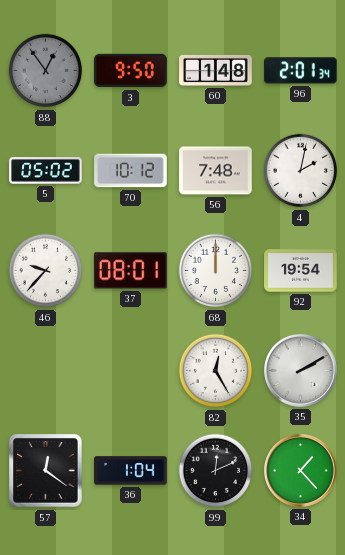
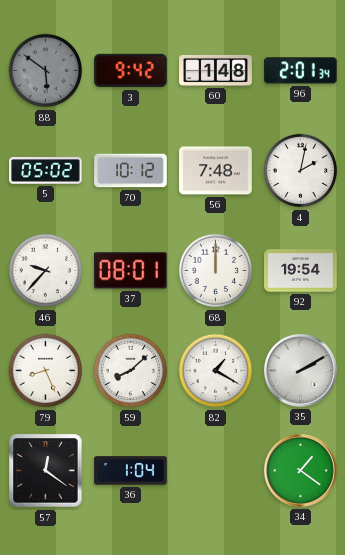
88: 12:54 -> 5:51
3: 9:50 -> 9:42
79: none -> 8:26
59: none -> 8:08
82: 12:25 -> 1:20
99: 12:11 -> none
34: 1:23 -> 1:21
